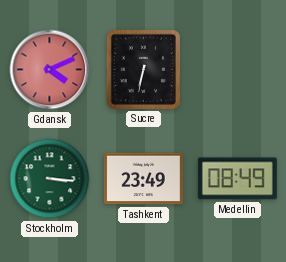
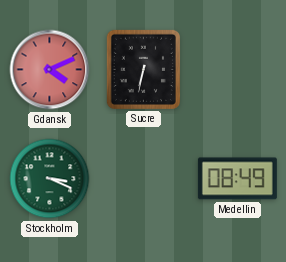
Stockholm: 3:16 -> 3:19
Tashkent: 23:49 -> none
